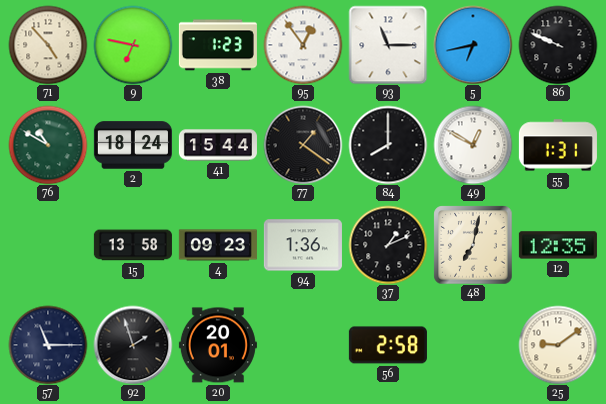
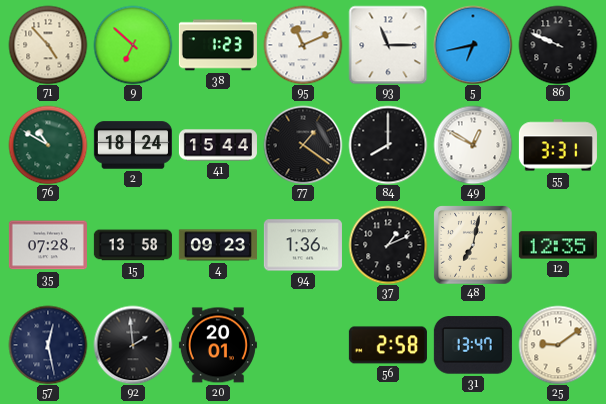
9: 6:47 -> 6:52
95: 12:54 -> 11:11
55: 1:31 -> 3:31
35: none -> 07:28
57: 11:15 -> 12:28
92: 1:57 -> 1:59
31: none -> 13:47
